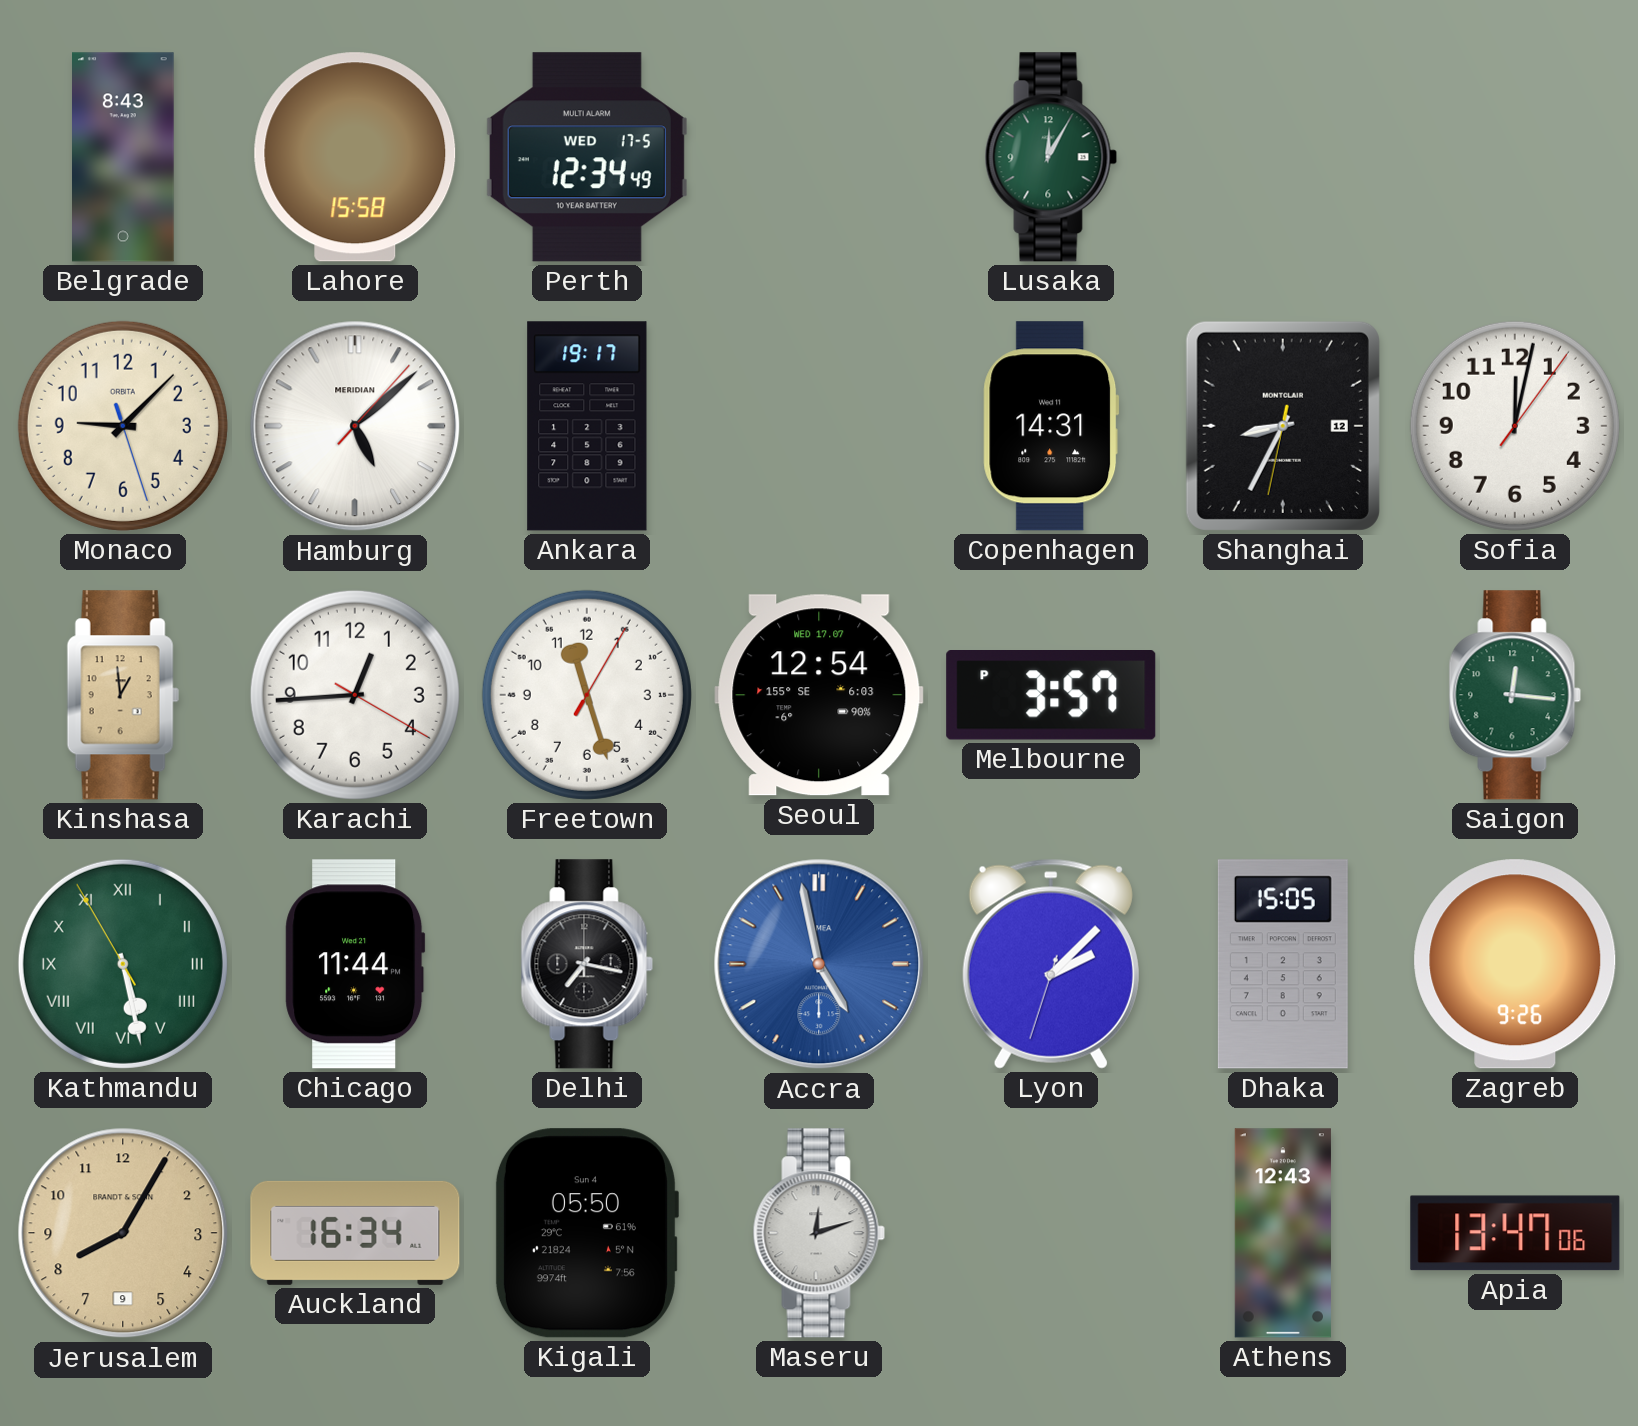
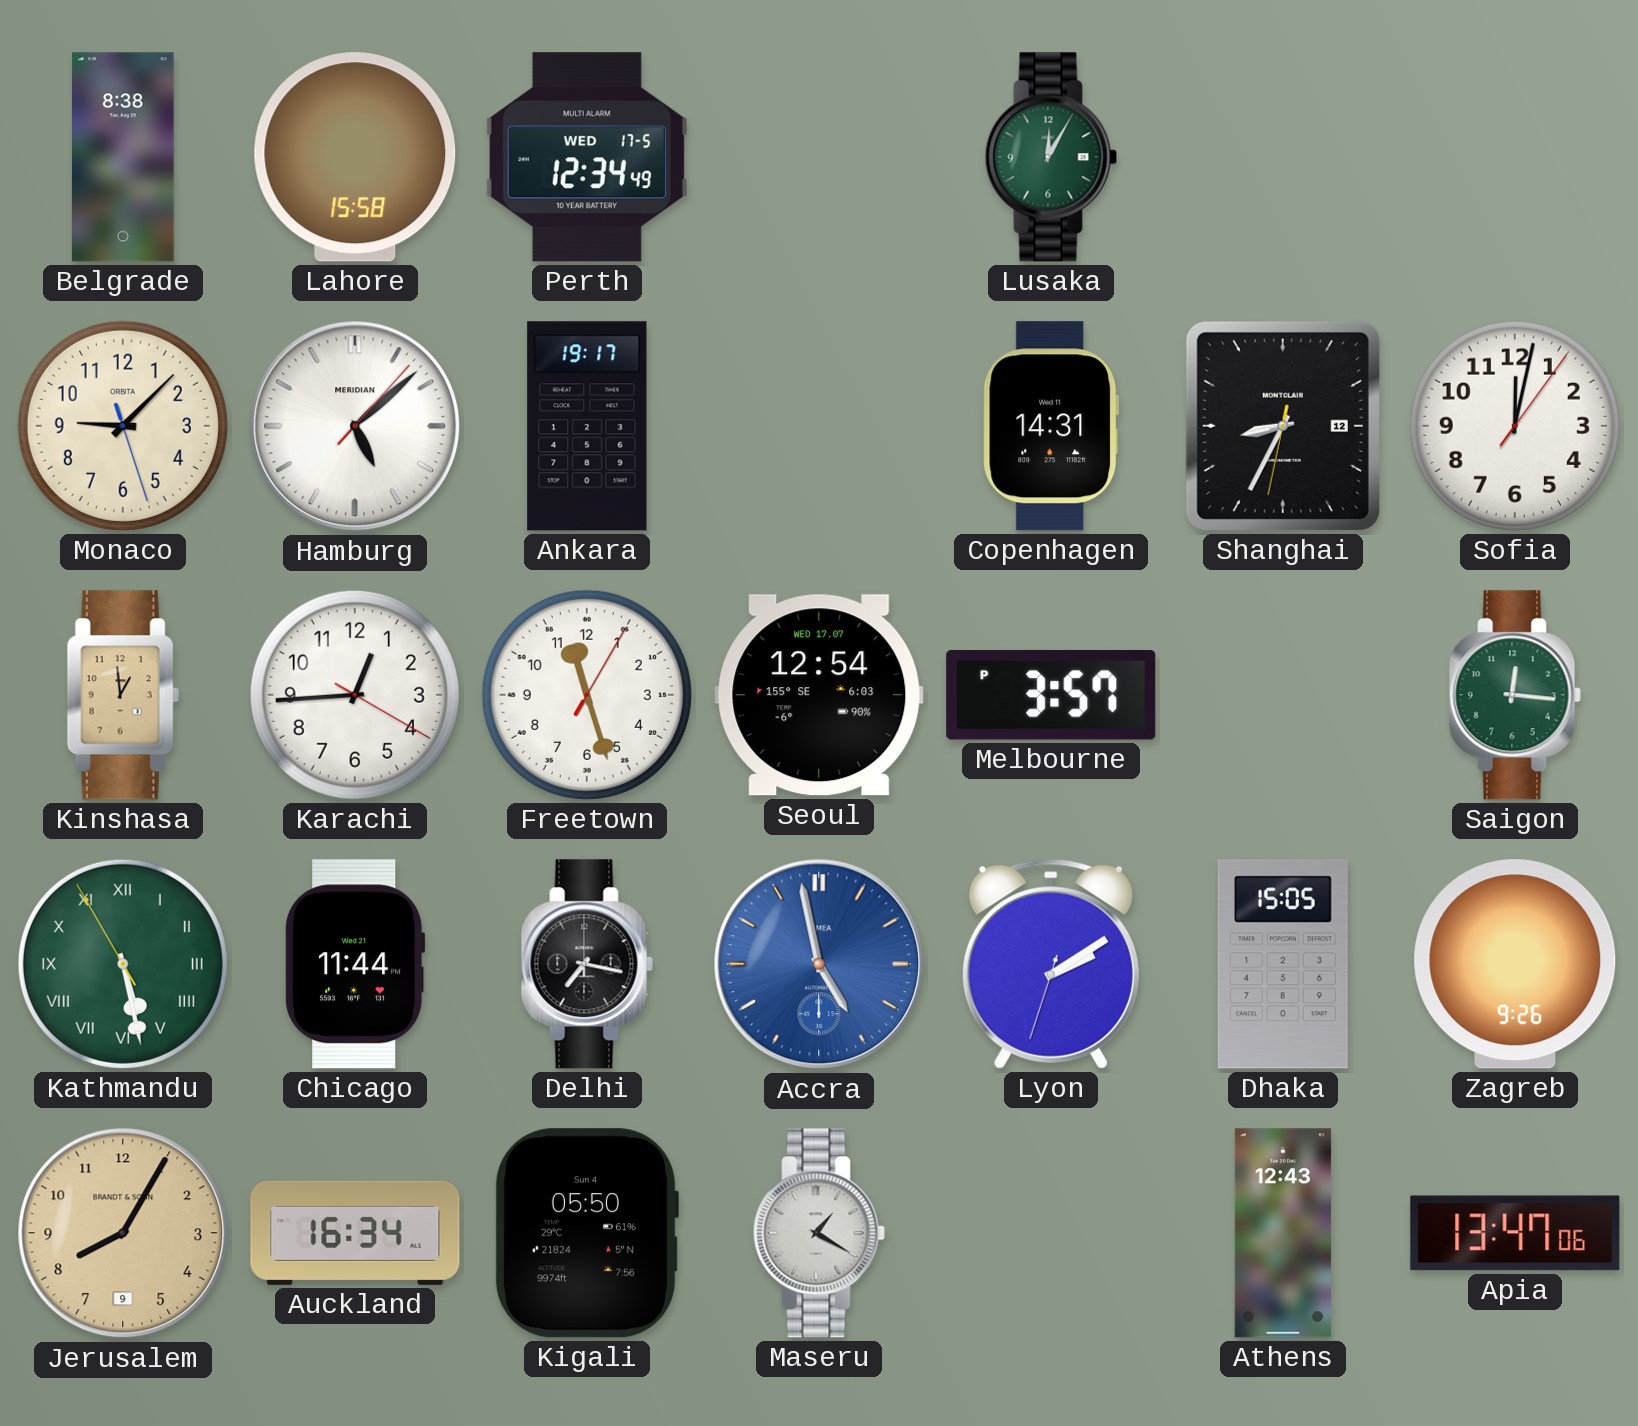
Belgrade: 8:43 -> 8:38
Lyon: 2:07 -> 2:09
Maseru: 12:12 -> 1:20
